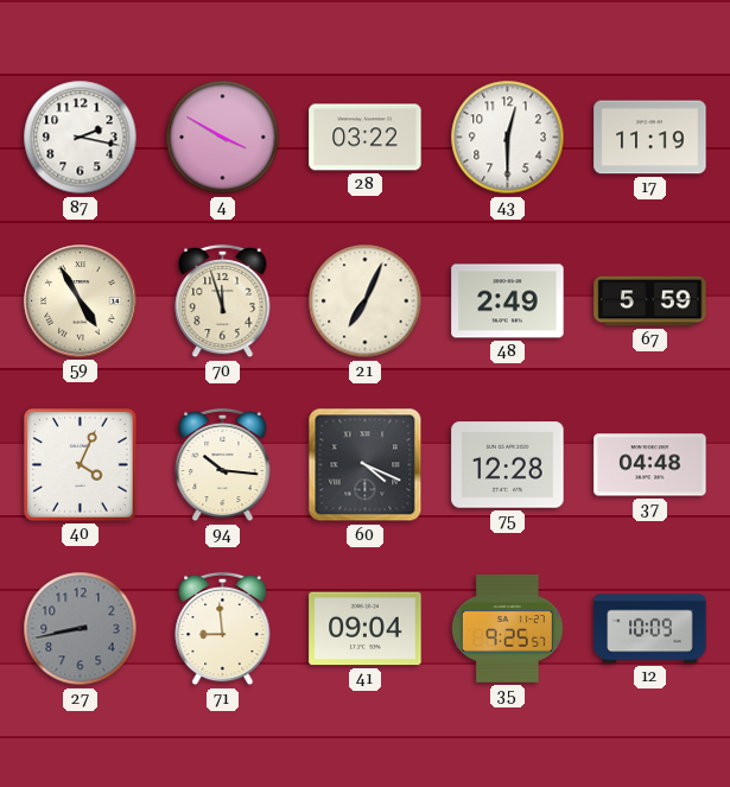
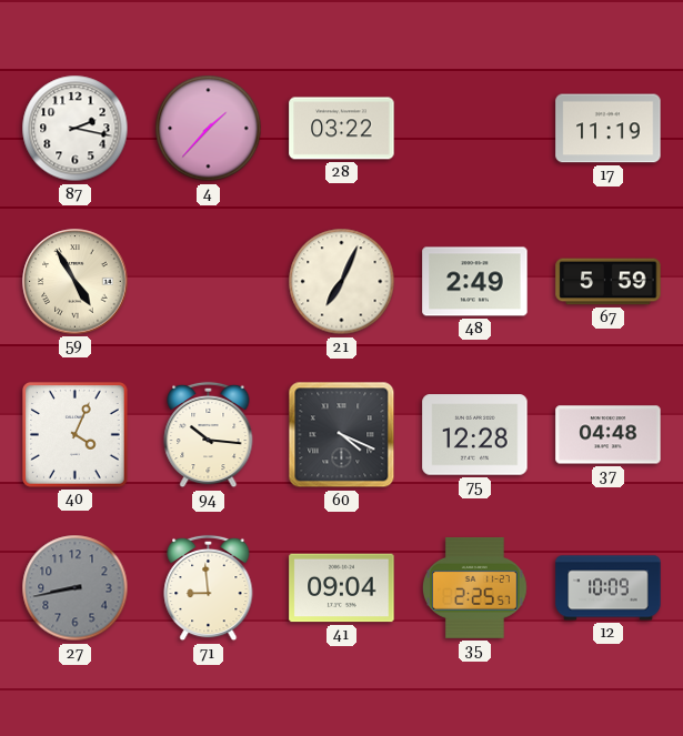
4: 3:50 -> 1:37
43: 12:30 -> none
70: 11:57 -> none
35: 9:25 -> 2:25
